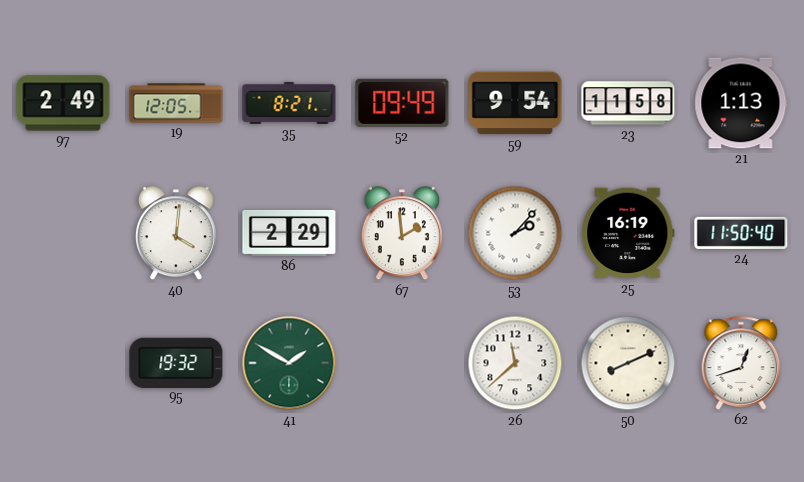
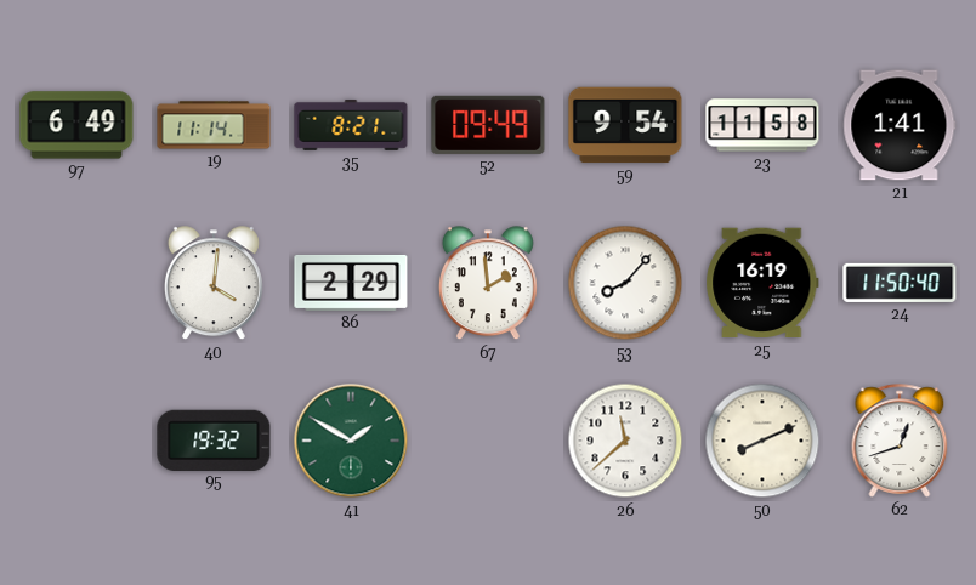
97: 2:49 -> 6:49
19: 12:05 -> 11:14
21: 1:13 -> 1:41
53: 2:07 -> 8:07
